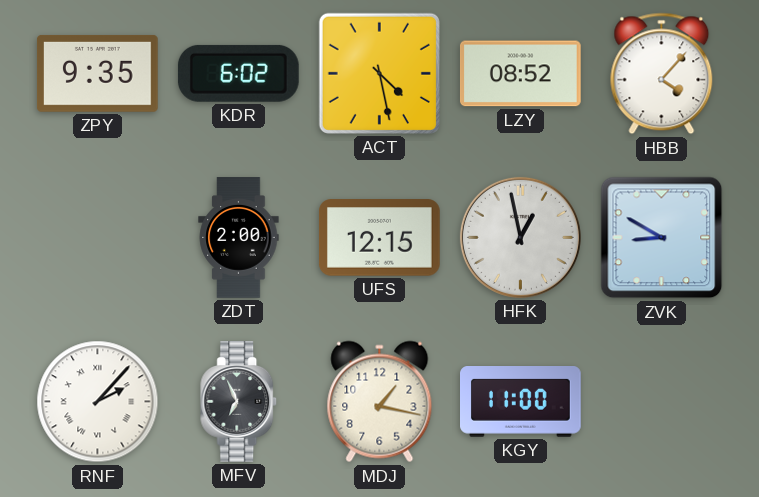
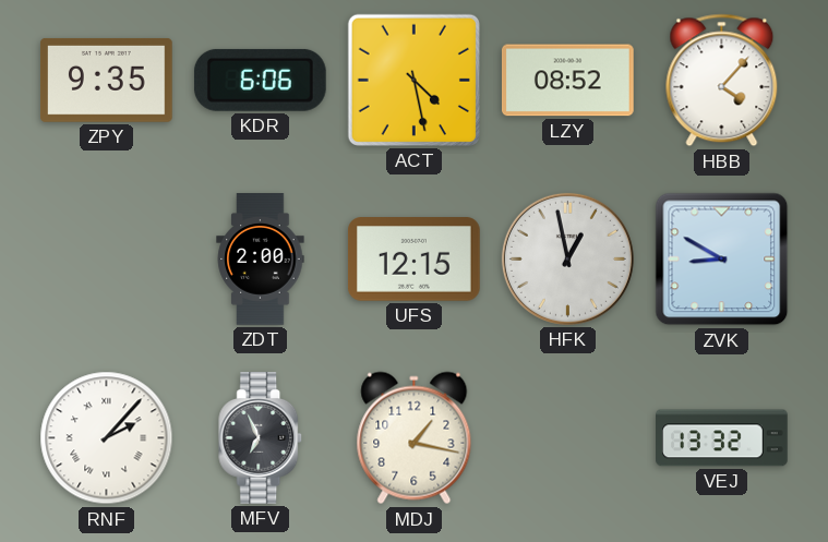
KDR: 6:02 -> 6:06
KGY: 11:00 -> none
VEJ: none -> 13:32
